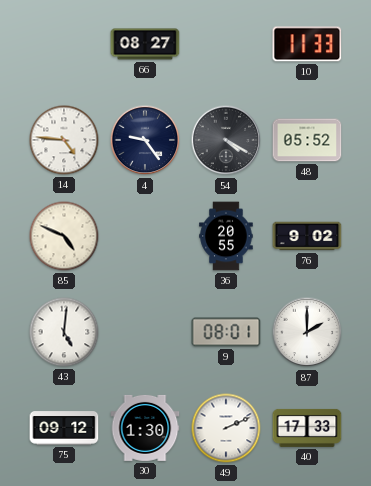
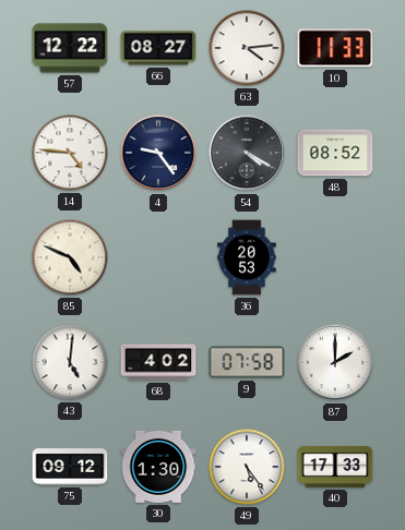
57: none -> 12:22
63: none -> 4:14
48: 05:52 -> 08:52
36: 20:55 -> 20:53
76: 9:02 -> none
68: none -> 4:02
9: 08:01 -> 07:58
49: 2:11 -> 5:24
